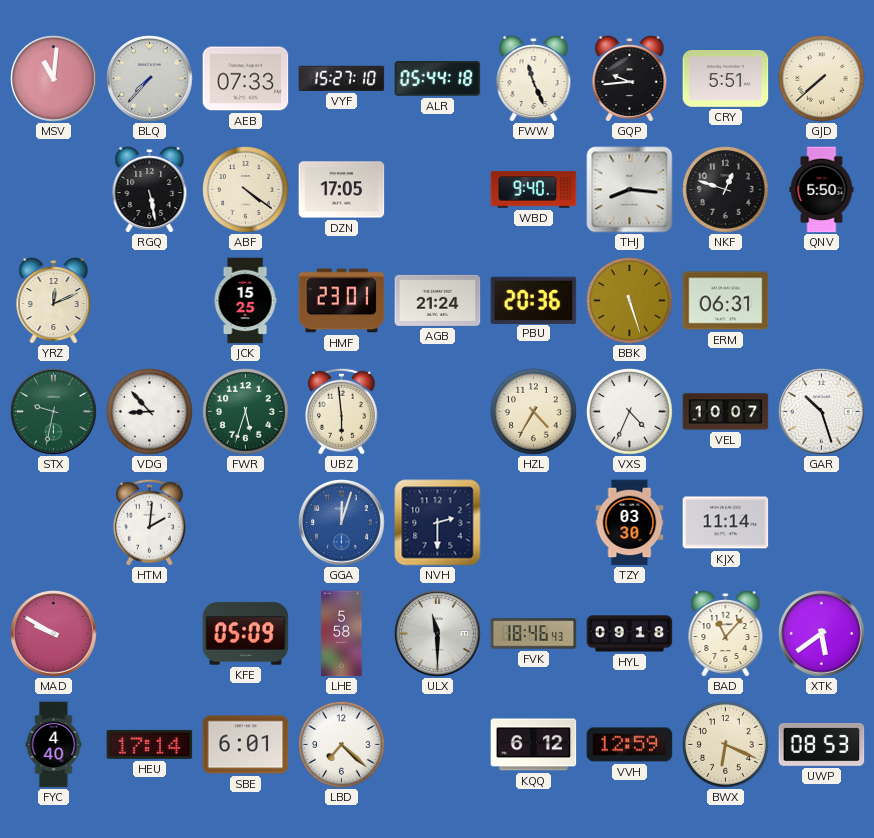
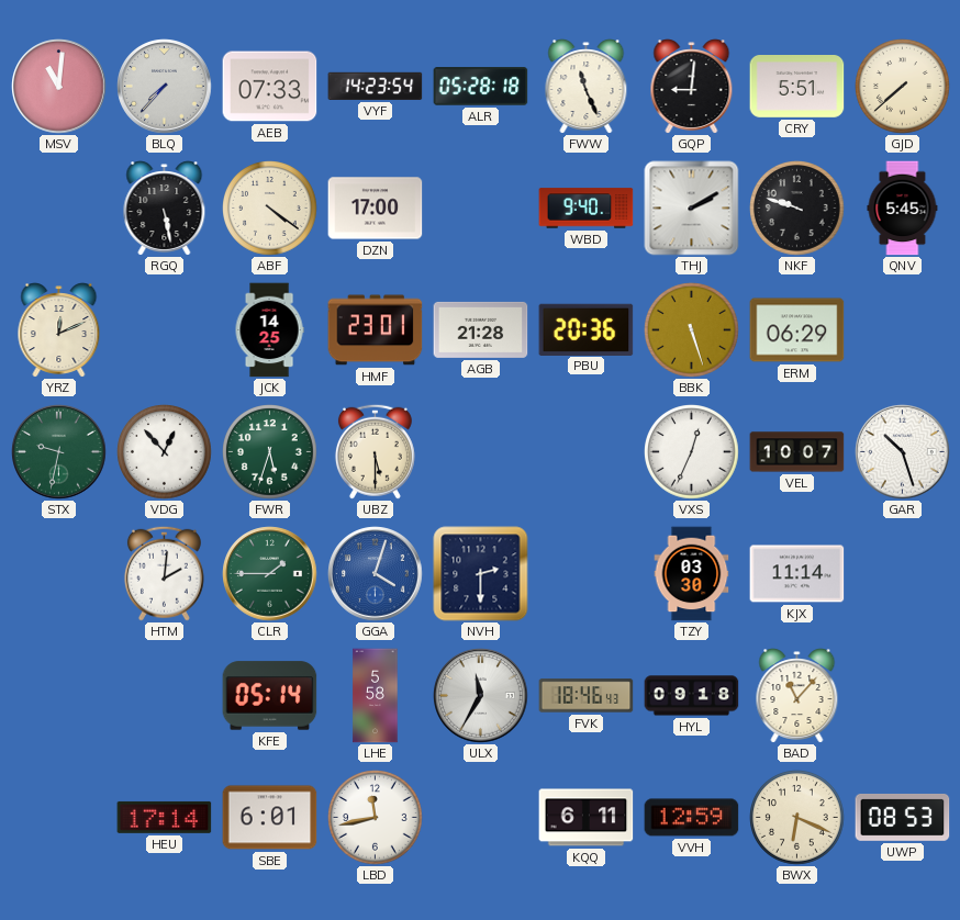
VYF: 15:27 -> 14:23
ALR: 05:44 -> 05:28
GQP: 9:44 -> 9:01
DZN: 17:05 -> 17:00
THJ: 8:16 -> 2:10
NKF: 12:48 -> 9:48
QNV: 5:50 -> 5:45
JCK: 15:25 -> 14:25
AGB: 21:24 -> 21:28
ERM: 06:31 -> 06:29
VDG: 8:53 -> 12:53
UBZ: 5:59 -> 5:30
HZL: 4:35 -> none
VXS: 4:34 -> 12:34
CLR: none -> 1:45
GGA: 12:03 -> 4:03
MAD: 9:50 -> none
KFE: 05:09 -> 05:14
ULX: 11:30 -> 11:35
XTK: 5:39 -> none
FYC: 4:40 -> none
LBD: 7:22 -> 11:43
KQQ: 6:12 -> 6:11
